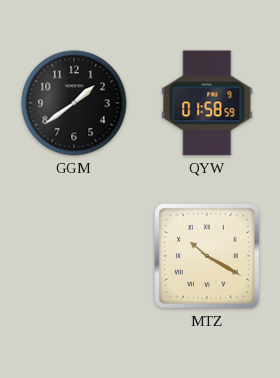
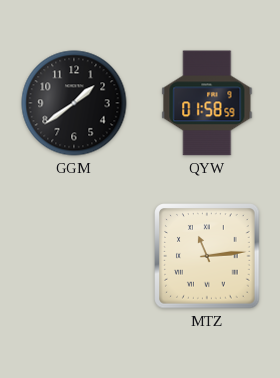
MTZ: 10:20 -> 11:14
